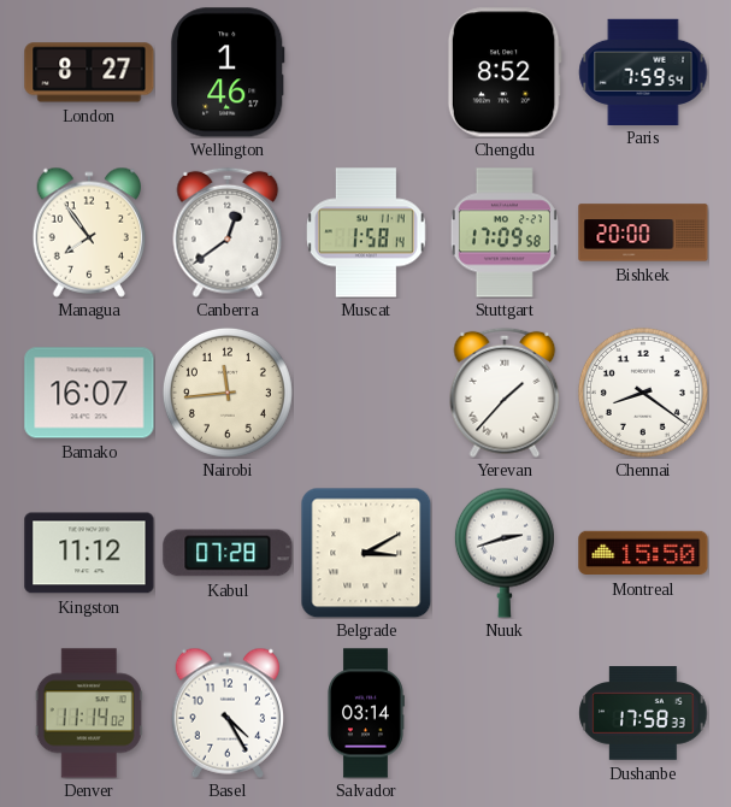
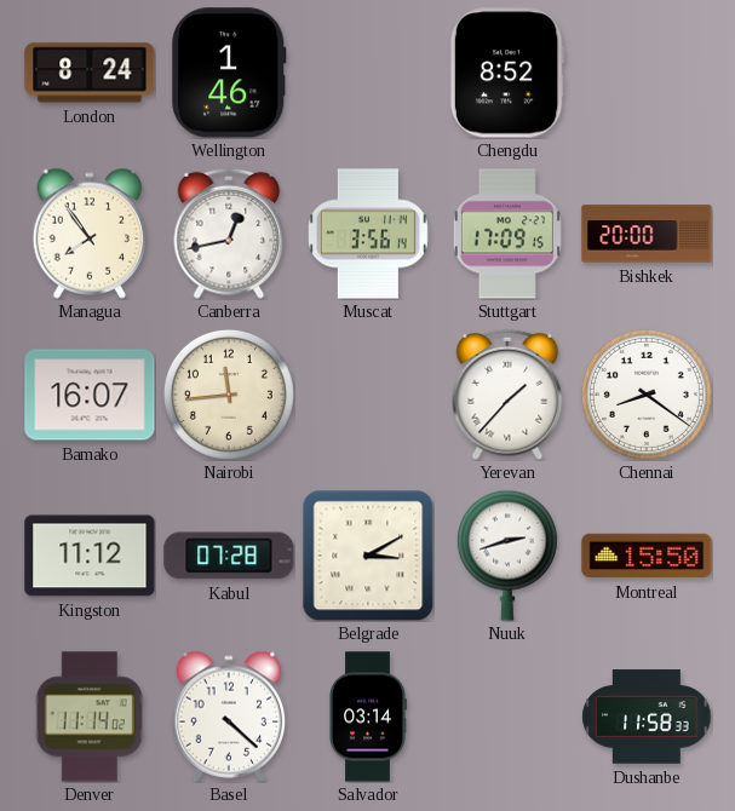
London: 8:27 -> 8:24
Paris: 7:59 -> none
Canberra: 12:39 -> 12:43
Muscat: 1:58 -> 3:56
Stuttgart: 17:09:58 -> 17:09:15
Basel: 4:25 -> 4:22
Dushanbe: 17:58 -> 11:58
